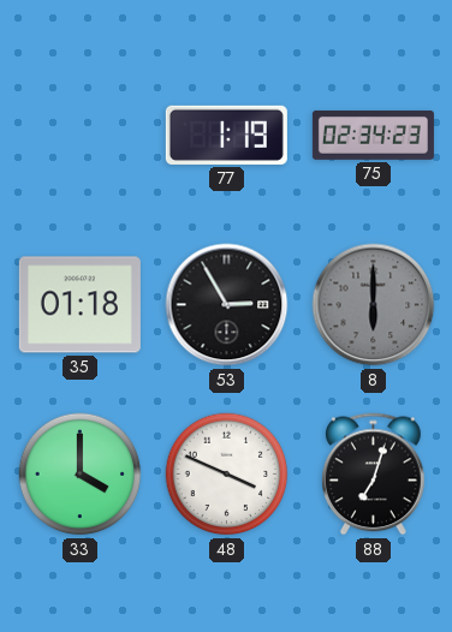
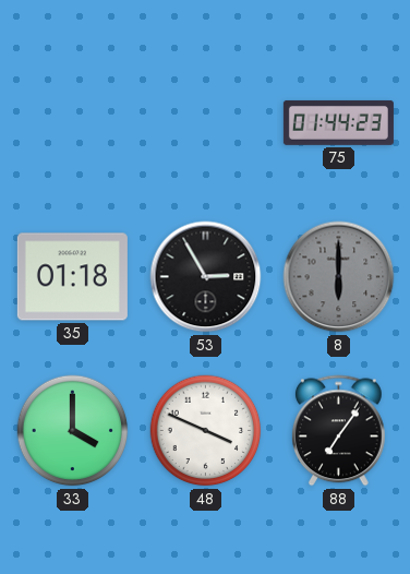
77: 1:19 -> none
75: 02:34 -> 01:44
88: 7:03 -> 7:06
